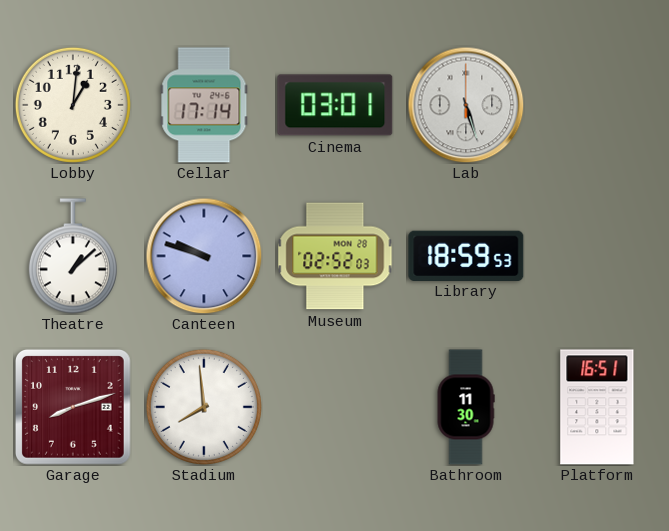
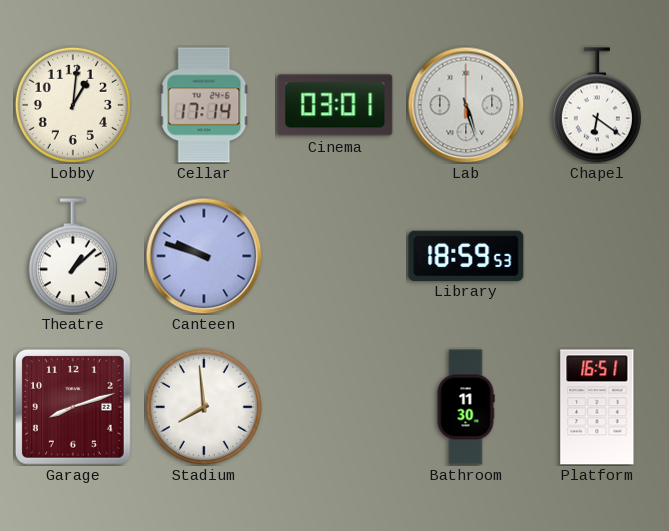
Chapel: none -> 6:21
Museum: 02:52 -> none
